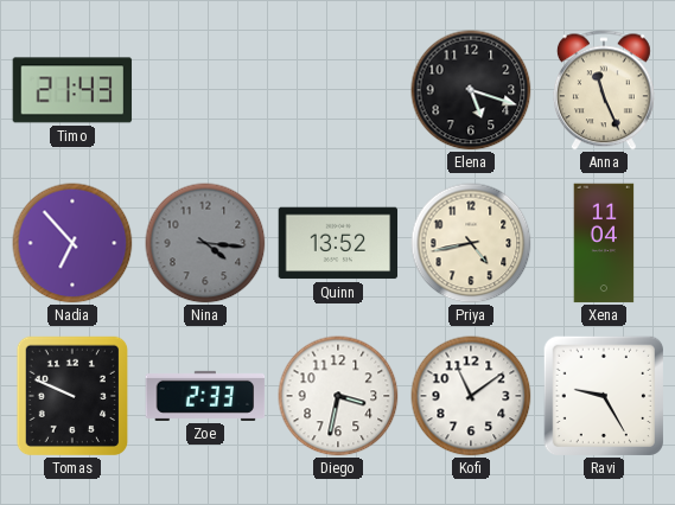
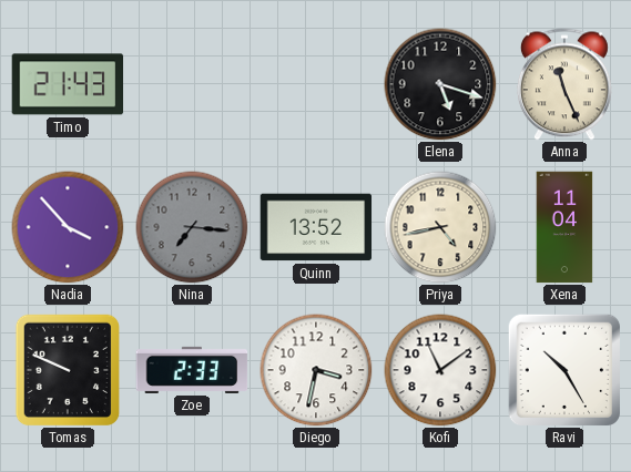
Nadia: 6:53 -> 3:53
Nina: 4:16 -> 7:16
Ravi: 9:25 -> 10:25
